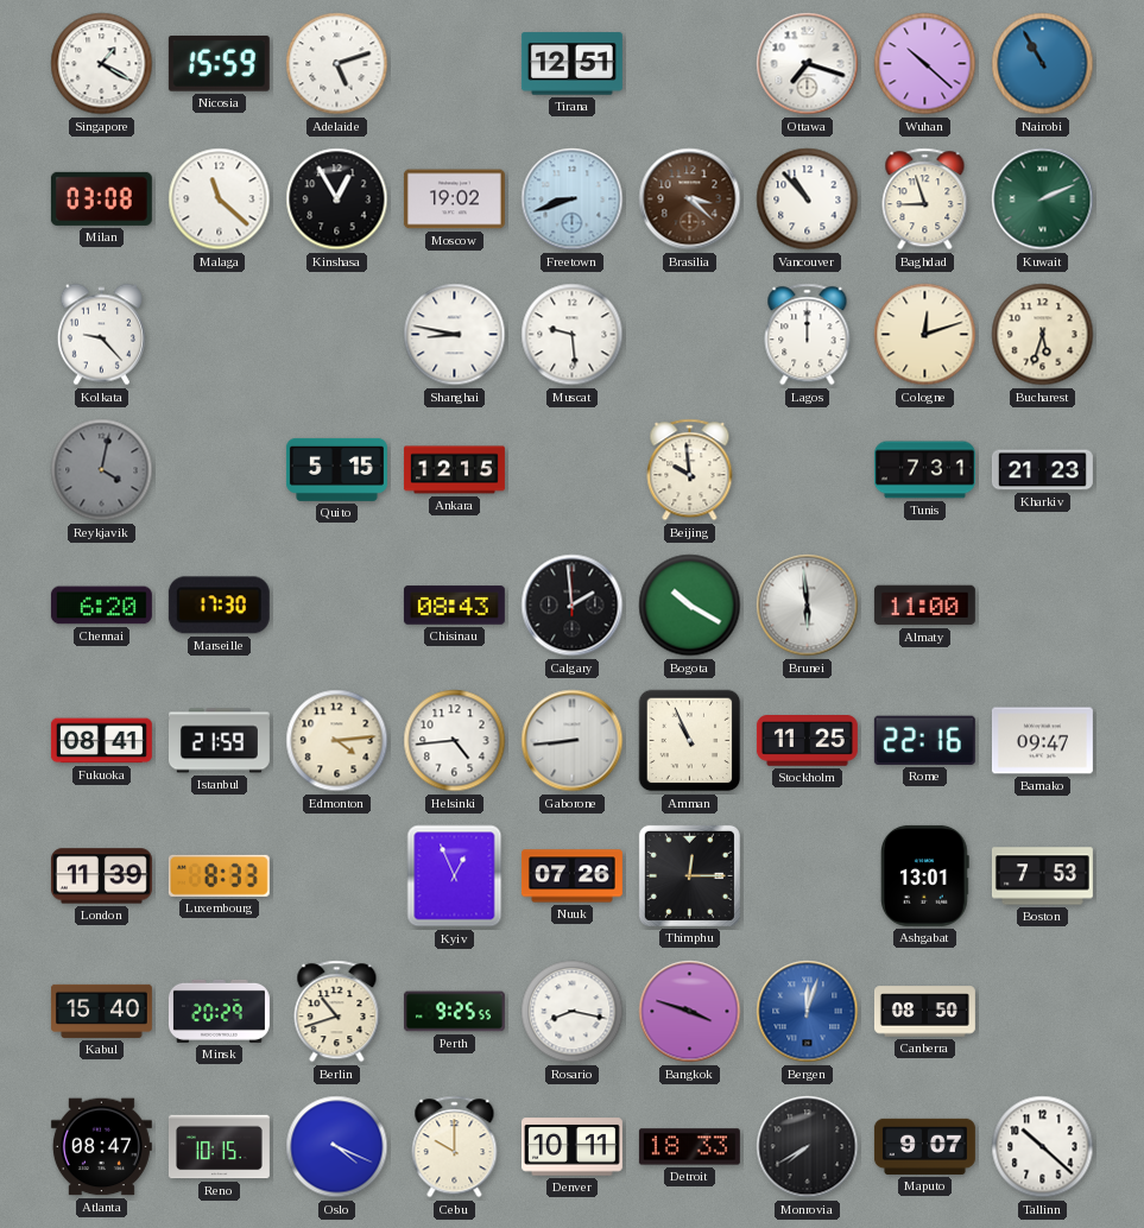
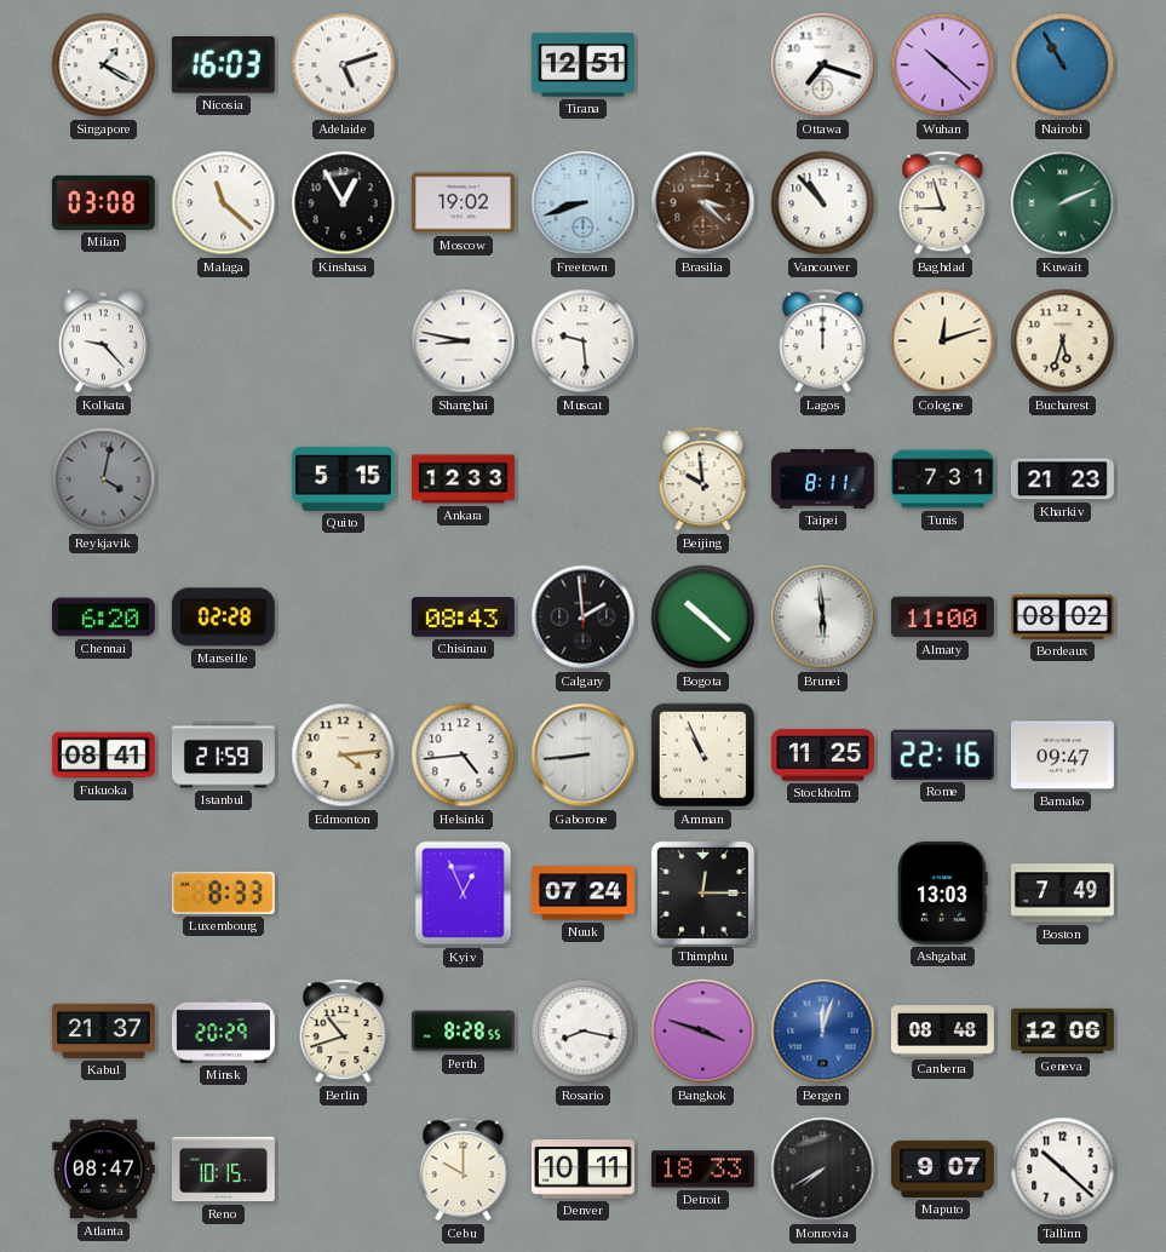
Nicosia: 15:59 -> 16:03
Ankara: 12:15 -> 12:33
Taipei: none -> 8:11
Marseille: 17:30 -> 02:28
Bogota: 10:20 -> 10:22
Bordeaux: none -> 08:02
London: 11:39 -> none
Nuuk: 07:26 -> 07:24
Ashgabat: 13:01 -> 13:03
Boston: 7:53 -> 7:49
Kabul: 15:40 -> 21:37
Perth: 9:25 -> 8:28
Canberra: 08:50 -> 08:48
Geneva: none -> 12:06
Oslo: 4:19 -> none
